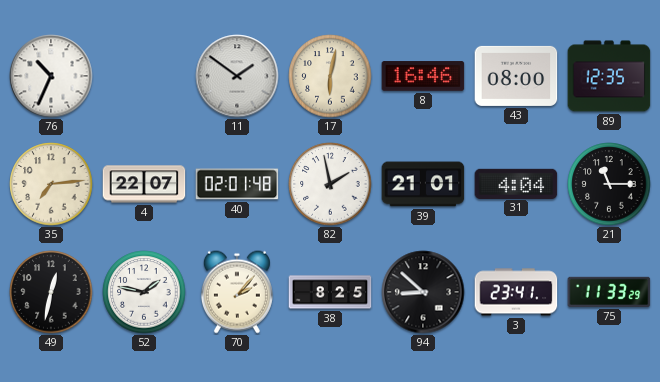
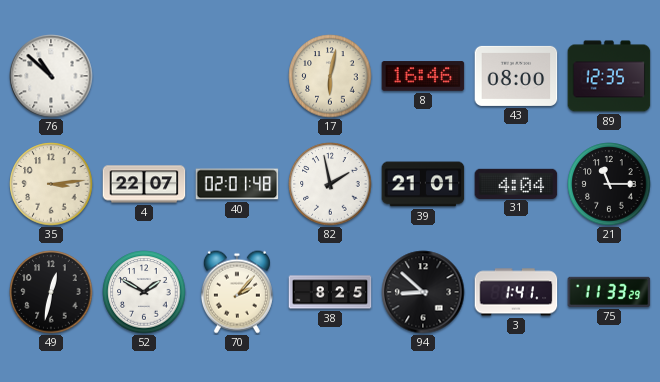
76: 10:34 -> 10:52
11: 1:51 -> none
35: 7:14 -> 3:14
52: 1:47 -> 1:50
3: 23:41 -> 1:41
